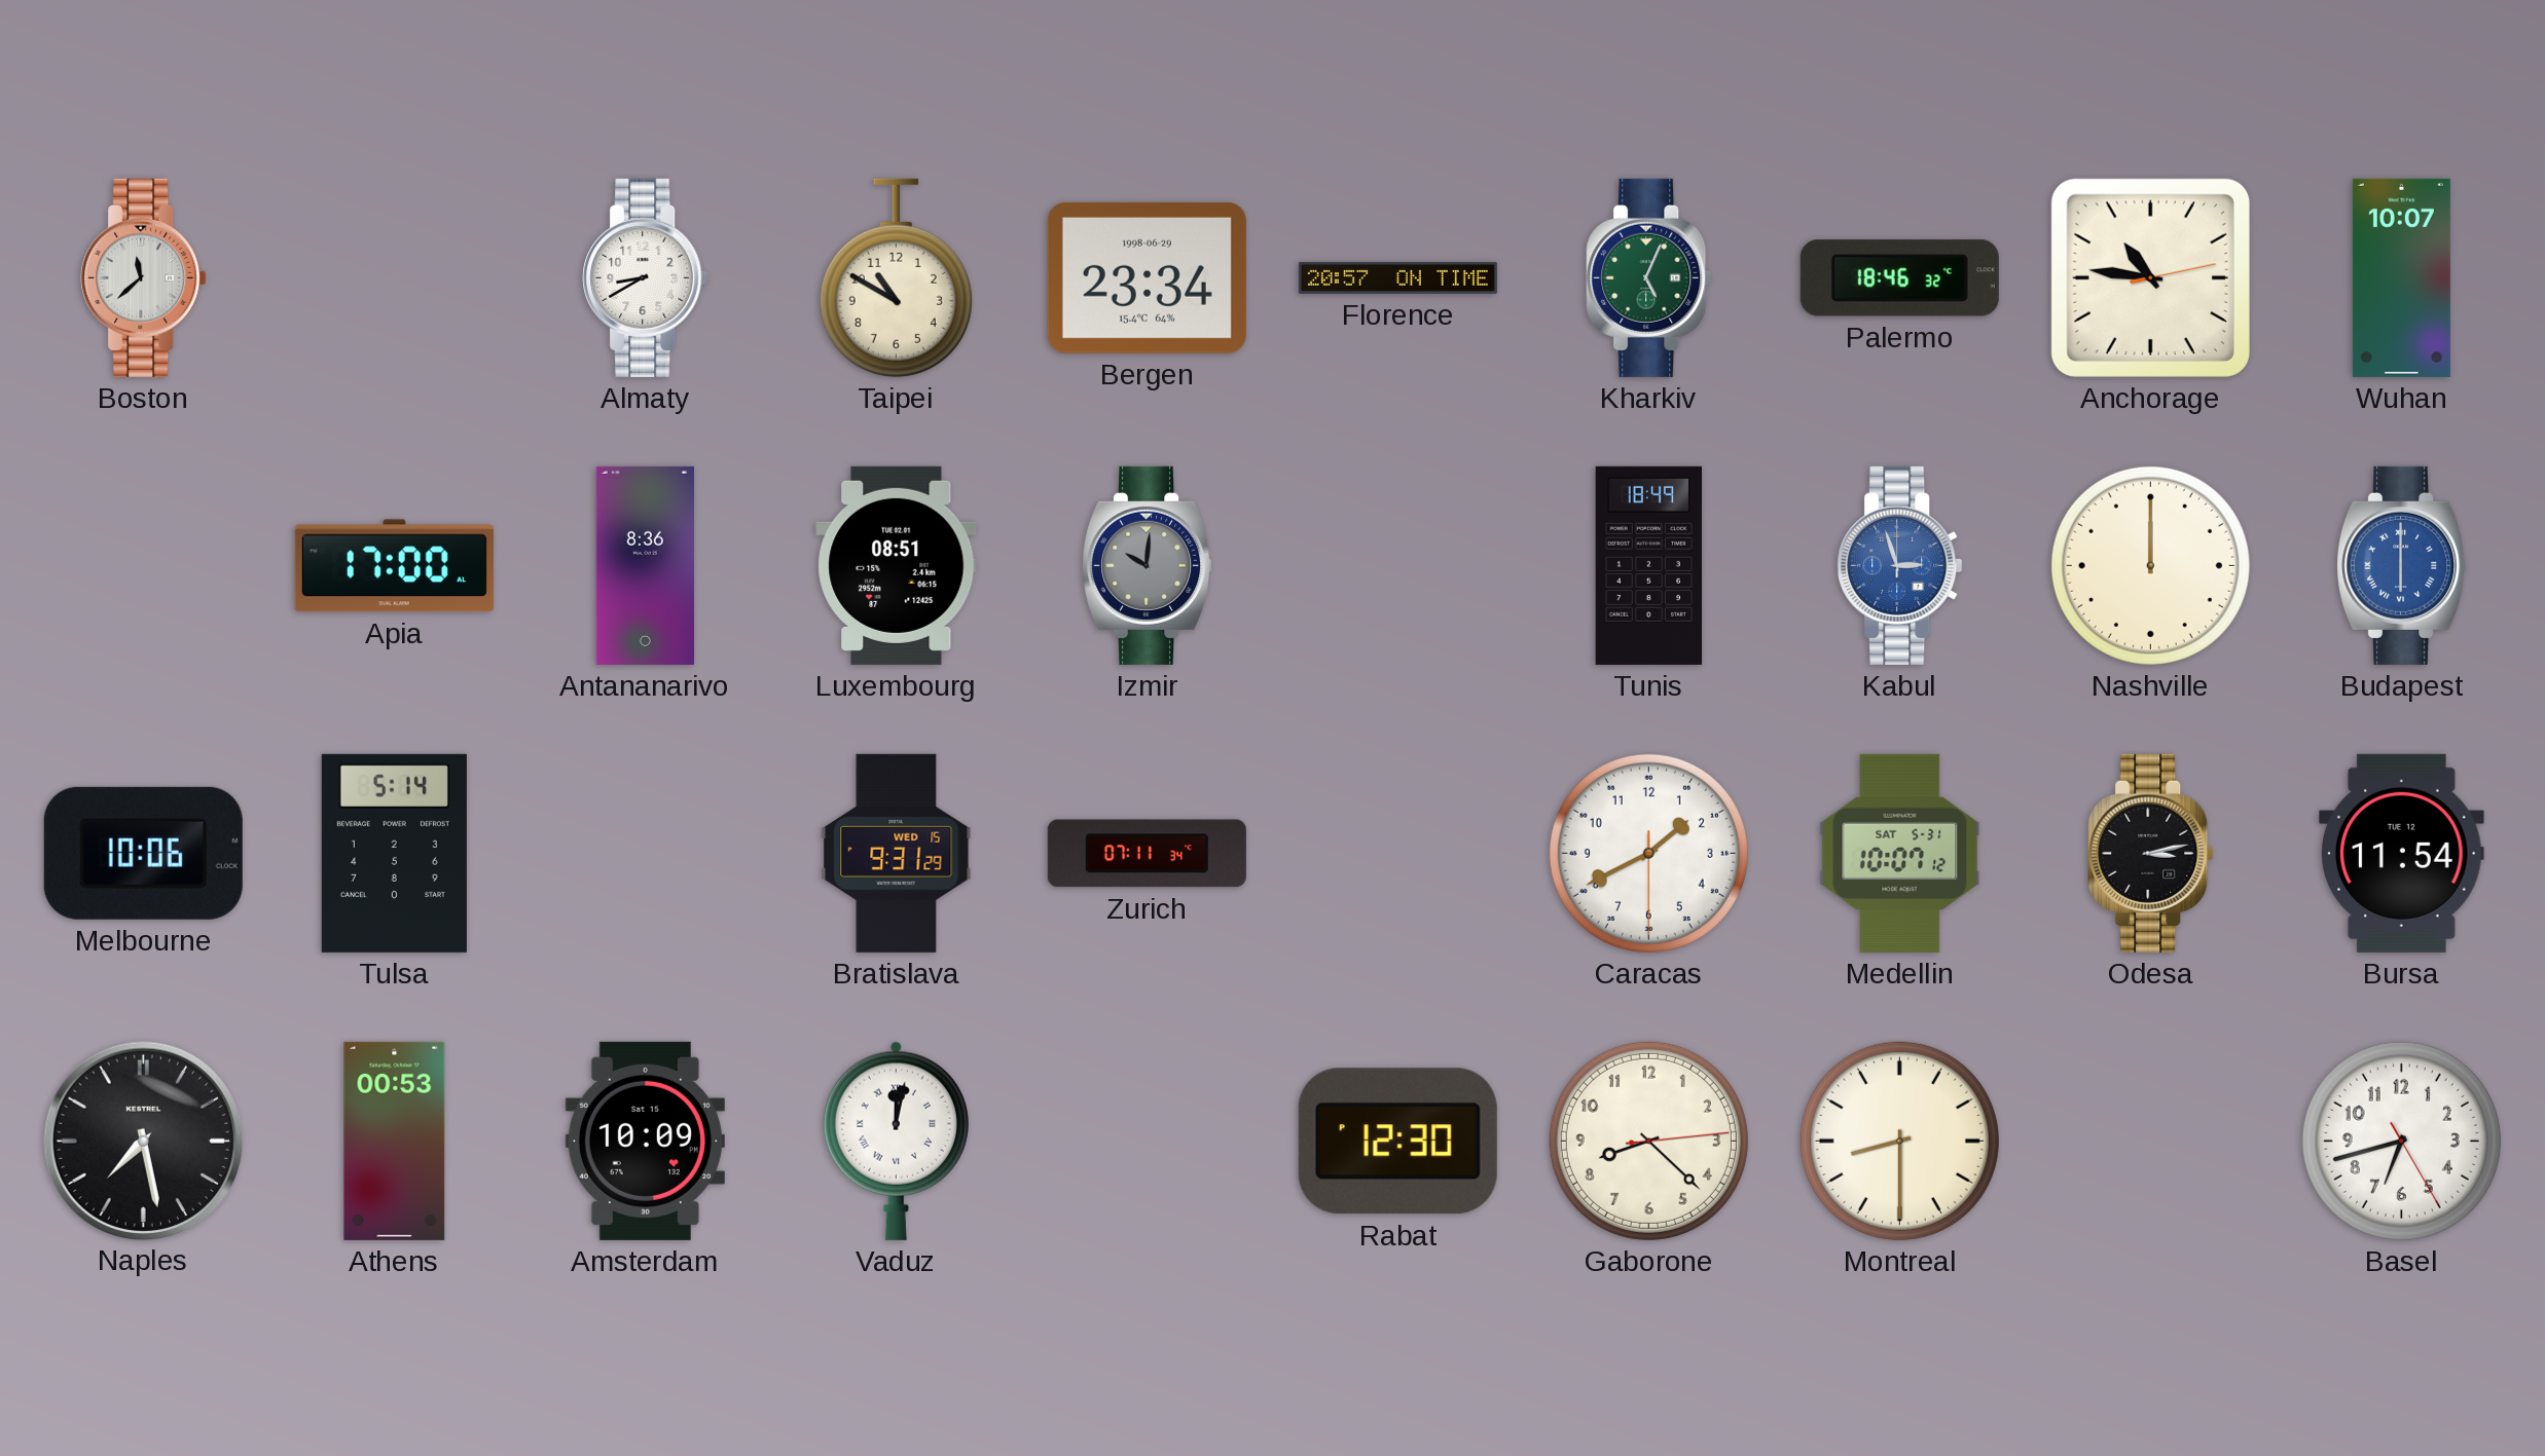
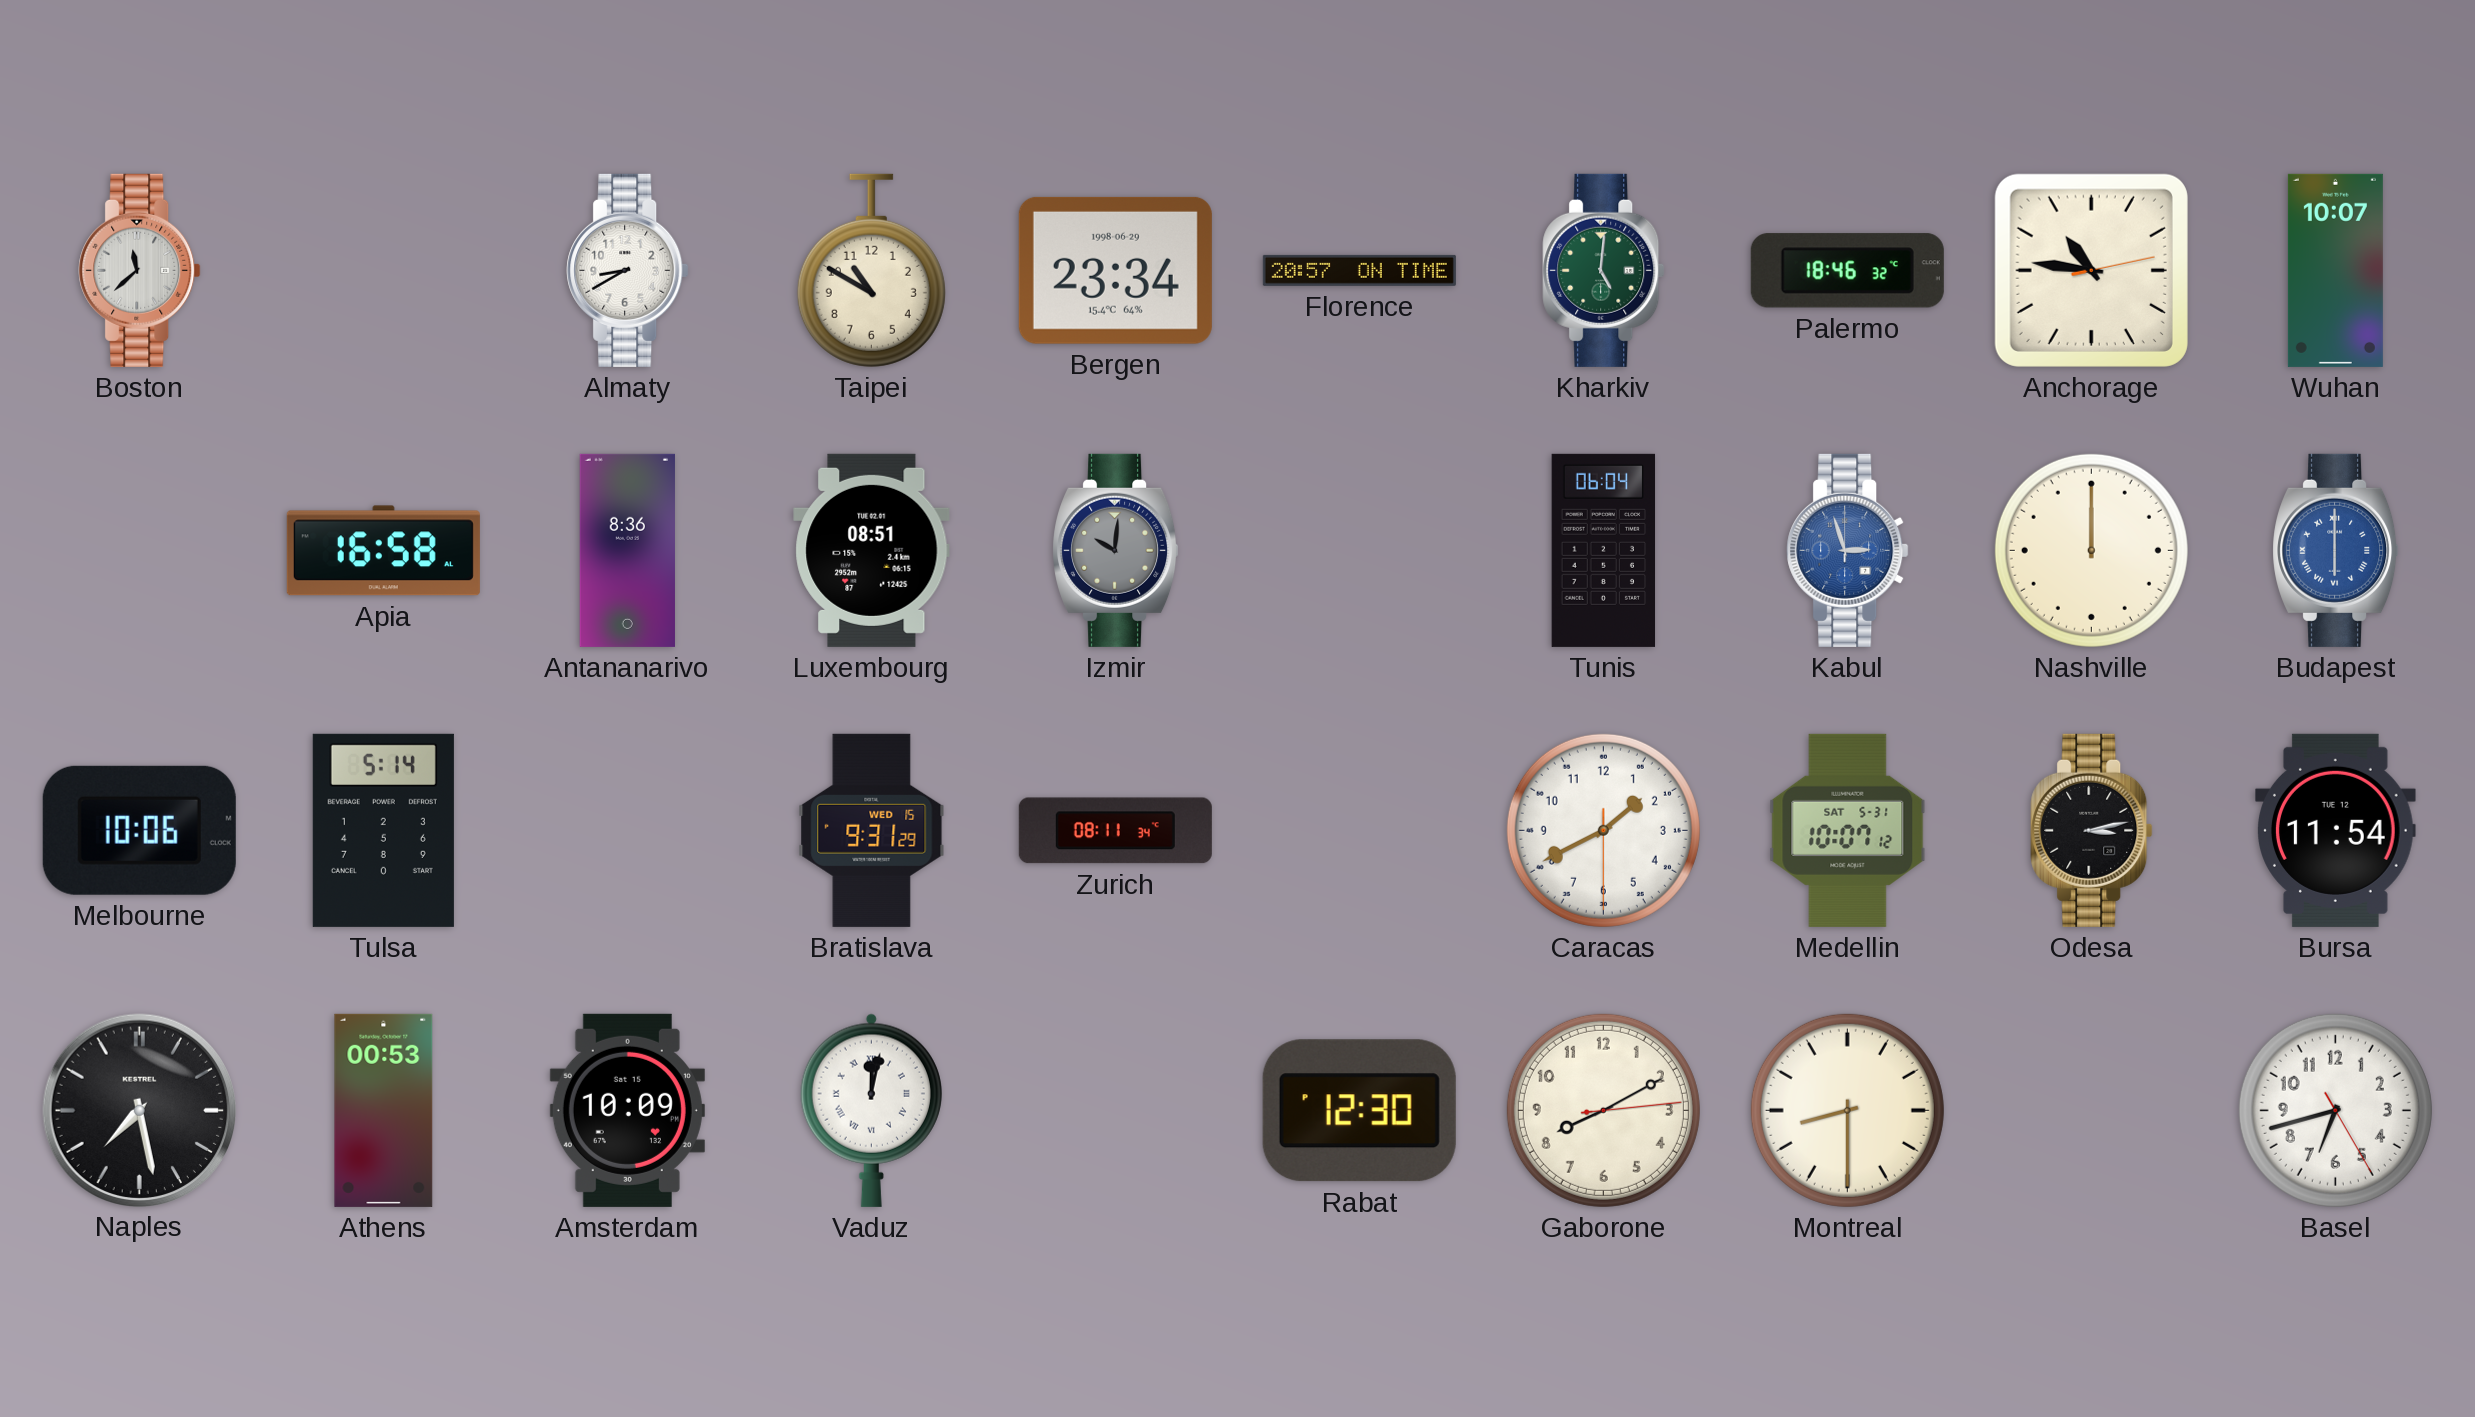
Kharkiv: 5:04 -> 5:01
Apia: 17:00 -> 16:58
Tunis: 18:49 -> 06:04
Zurich: 07:11 -> 08:11
Gaborone: 8:22 -> 8:10
